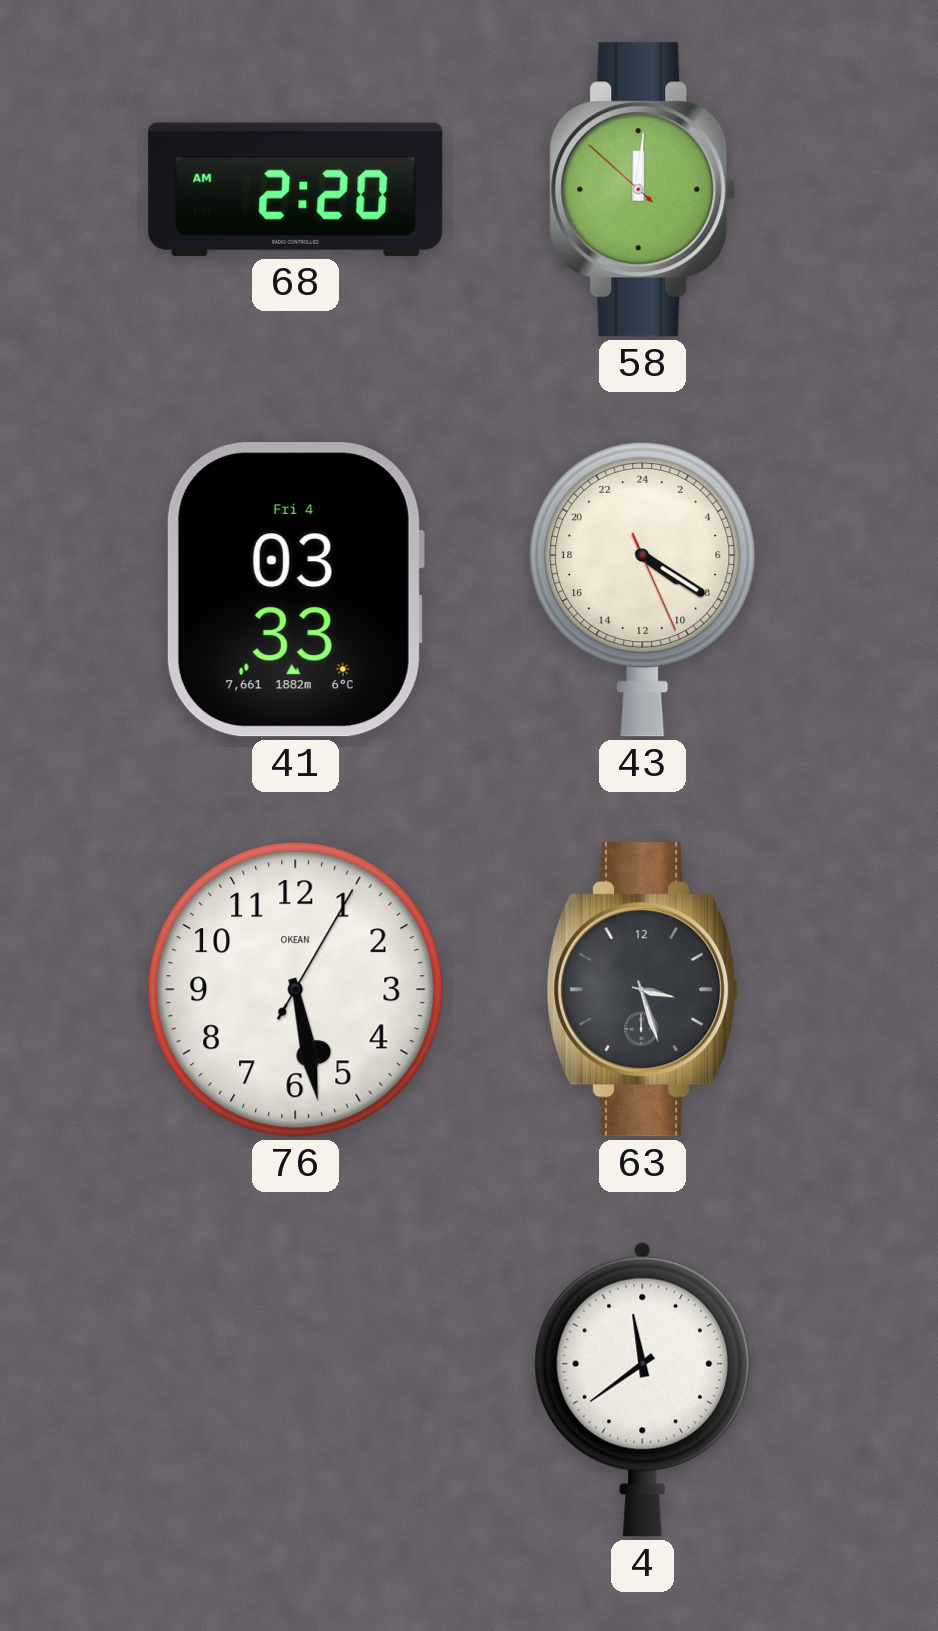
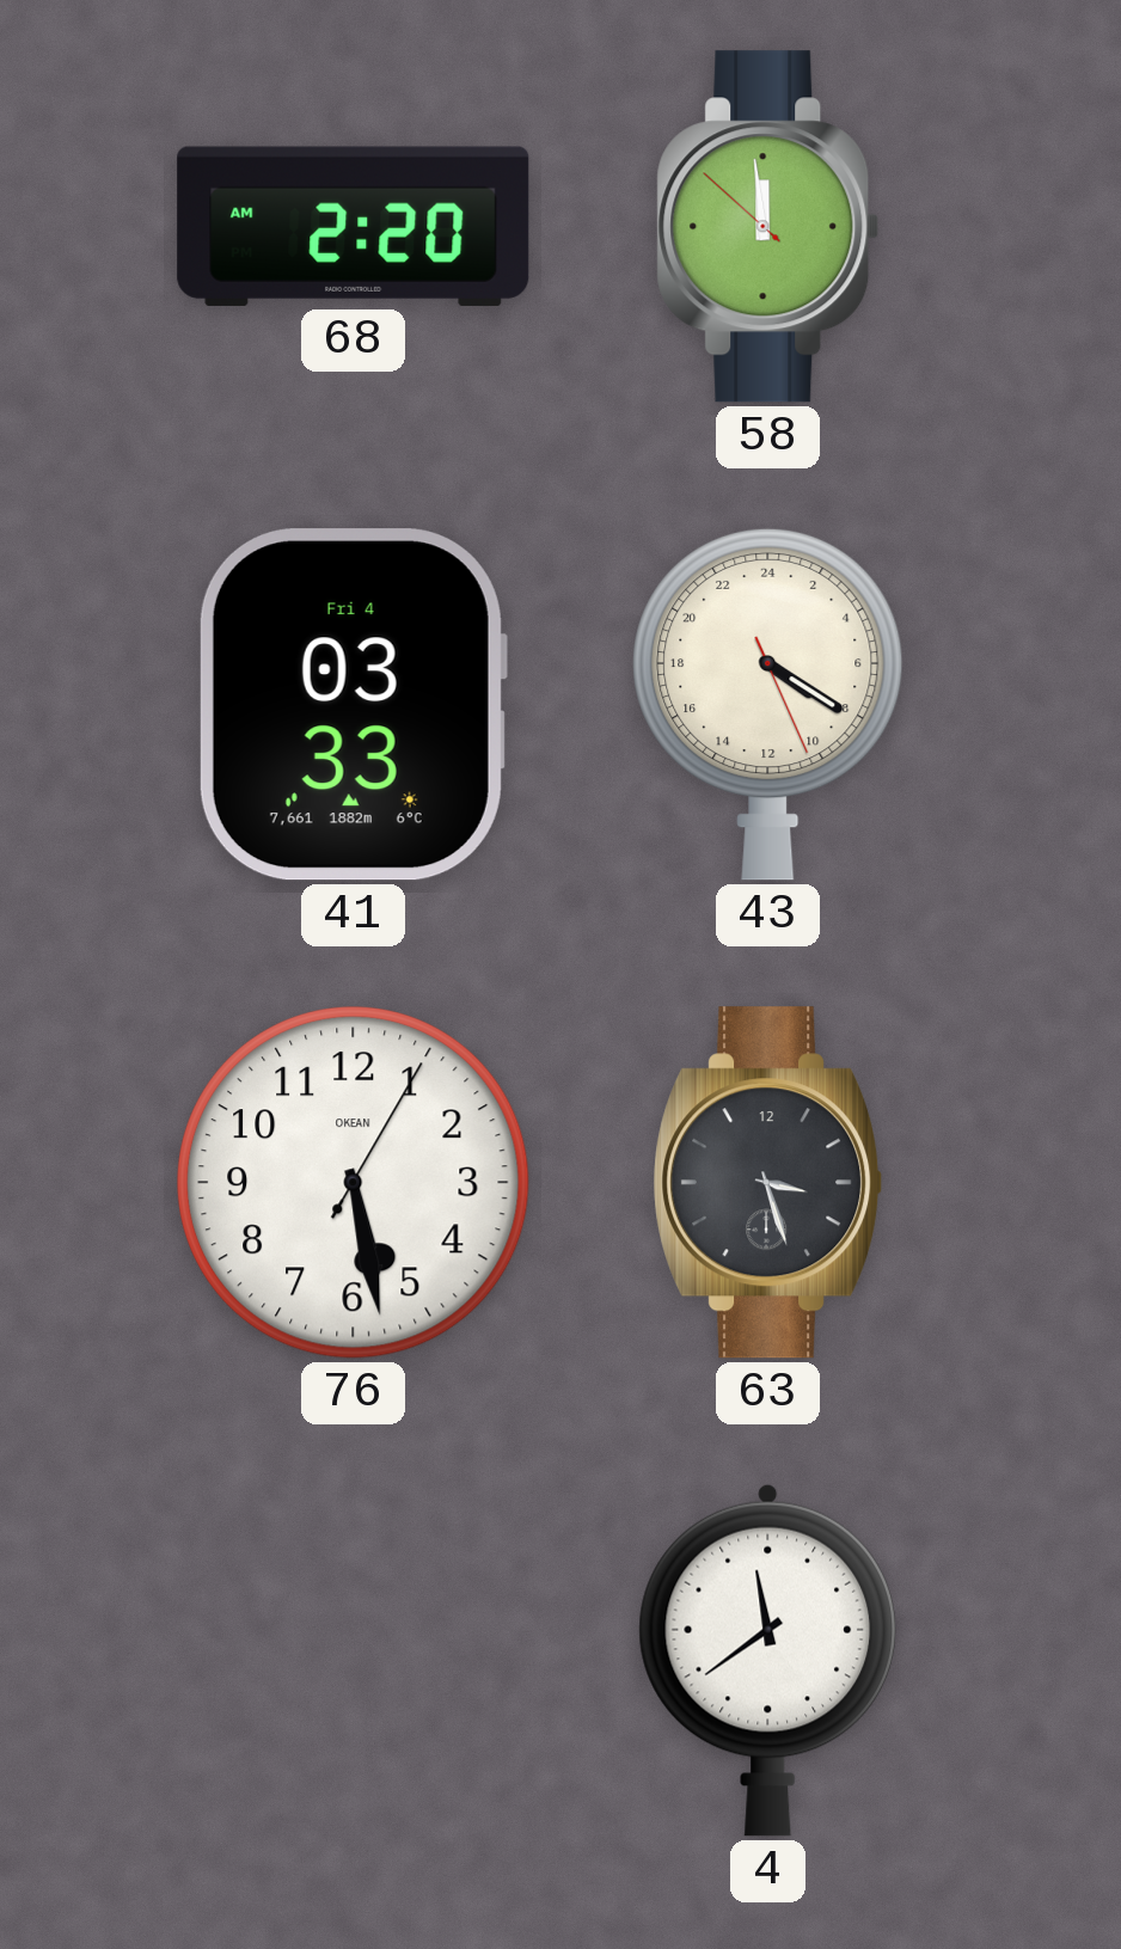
58: 12:00 -> 11:58
